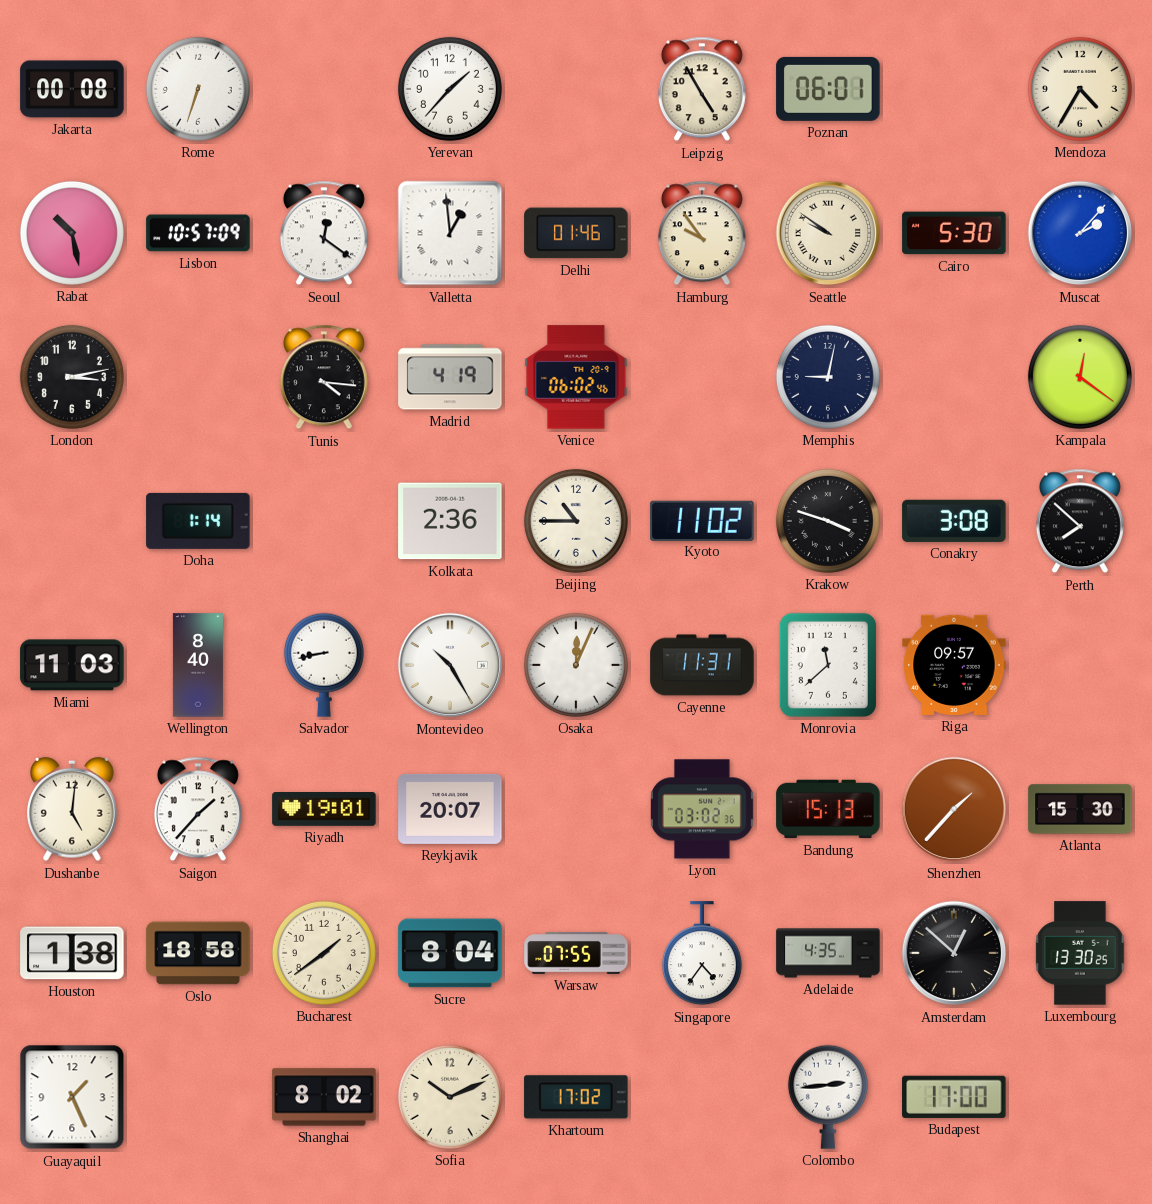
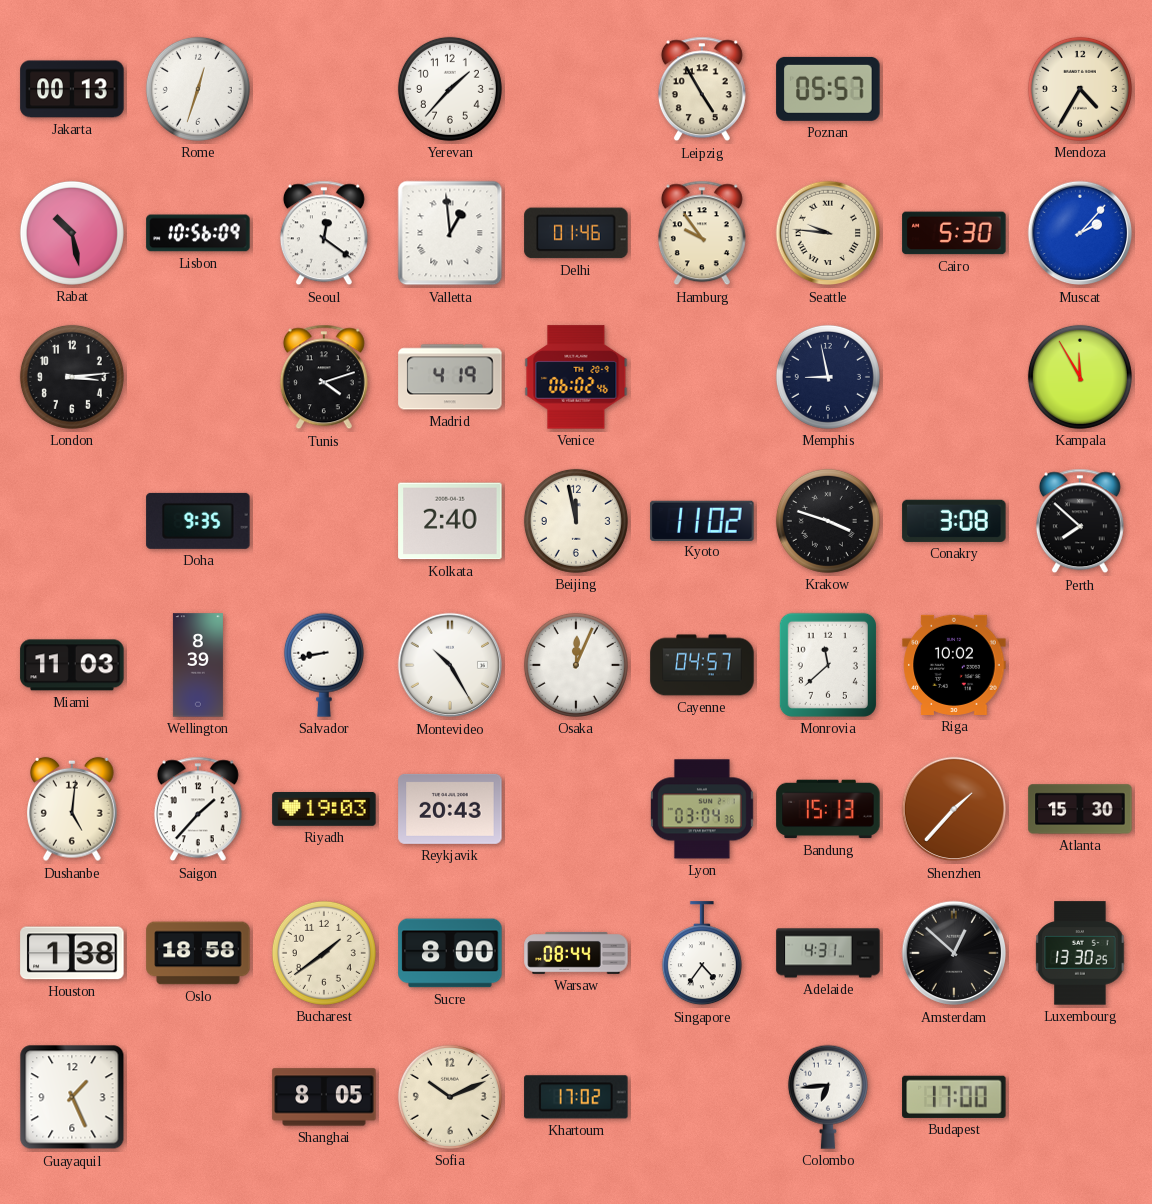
Jakarta: 00:08 -> 00:13
Rome: 6:33 -> 12:33
Poznan: 06:01 -> 05:57
Lisbon: 10:57 -> 10:56
Seattle: 9:51 -> 9:46
London: 3:13 -> 3:14
Tunis: 4:16 -> 4:12
Memphis: 9:02 -> 8:58
Kampala: 12:21 -> 11:55
Doha: 1:14 -> 9:35
Kolkata: 2:36 -> 2:40
Beijing: 10:45 -> 11:58
Wellington: 8:40 -> 8:39
Cayenne: 11:31 -> 04:57
Riga: 09:57 -> 10:02
Riyadh: 19:01 -> 19:03
Reykjavik: 20:07 -> 20:43
Lyon: 03:02 -> 03:04
Sucre: 8:04 -> 8:00
Warsaw: 07:55 -> 08:44
Adelaide: 4:35 -> 4:31
Shanghai: 8:02 -> 8:05
Colombo: 2:44 -> 6:44
